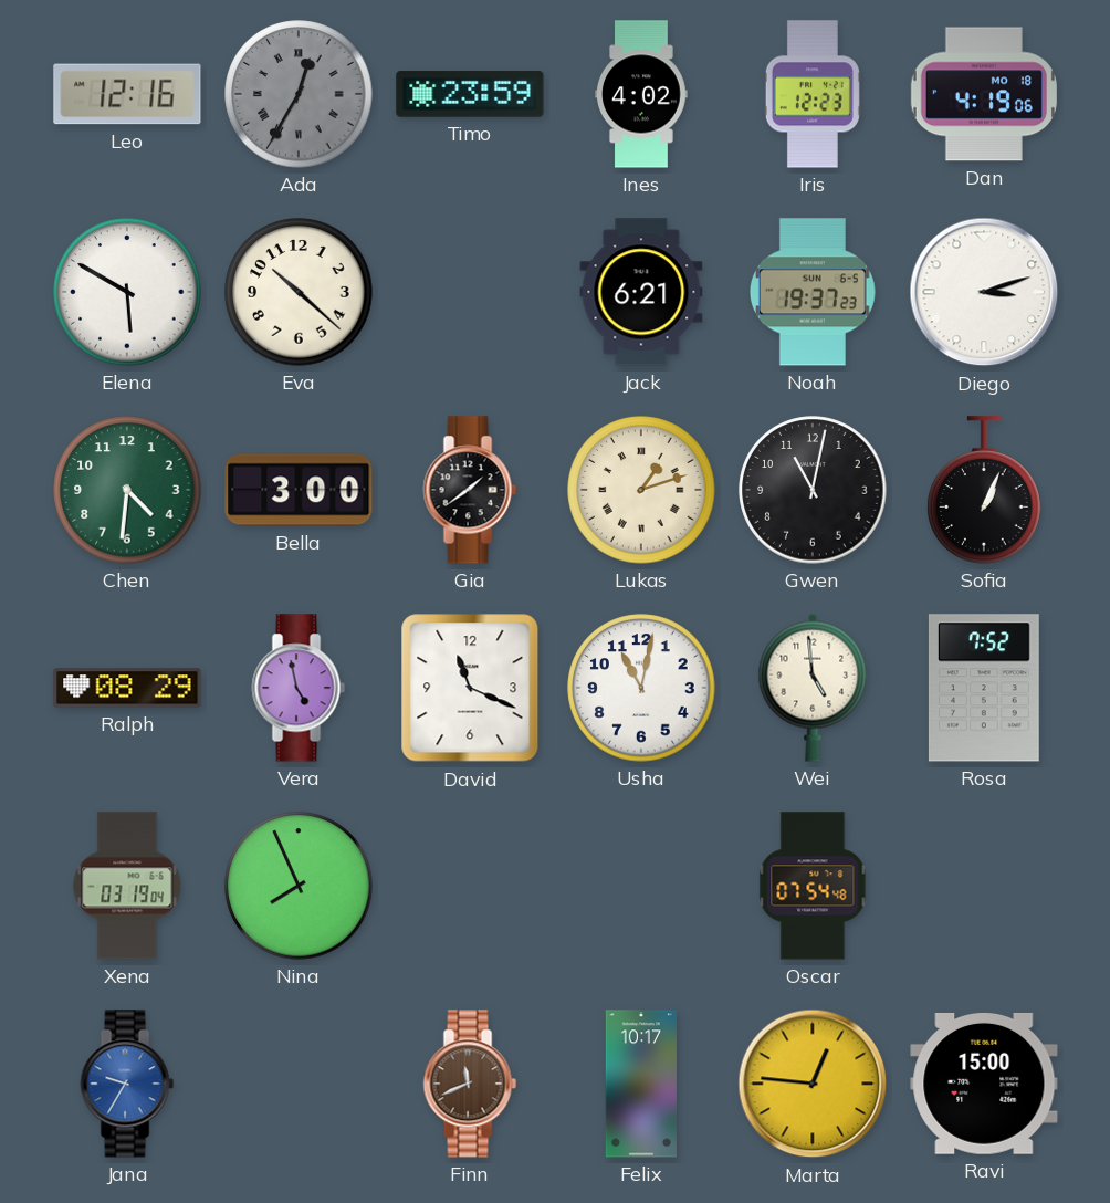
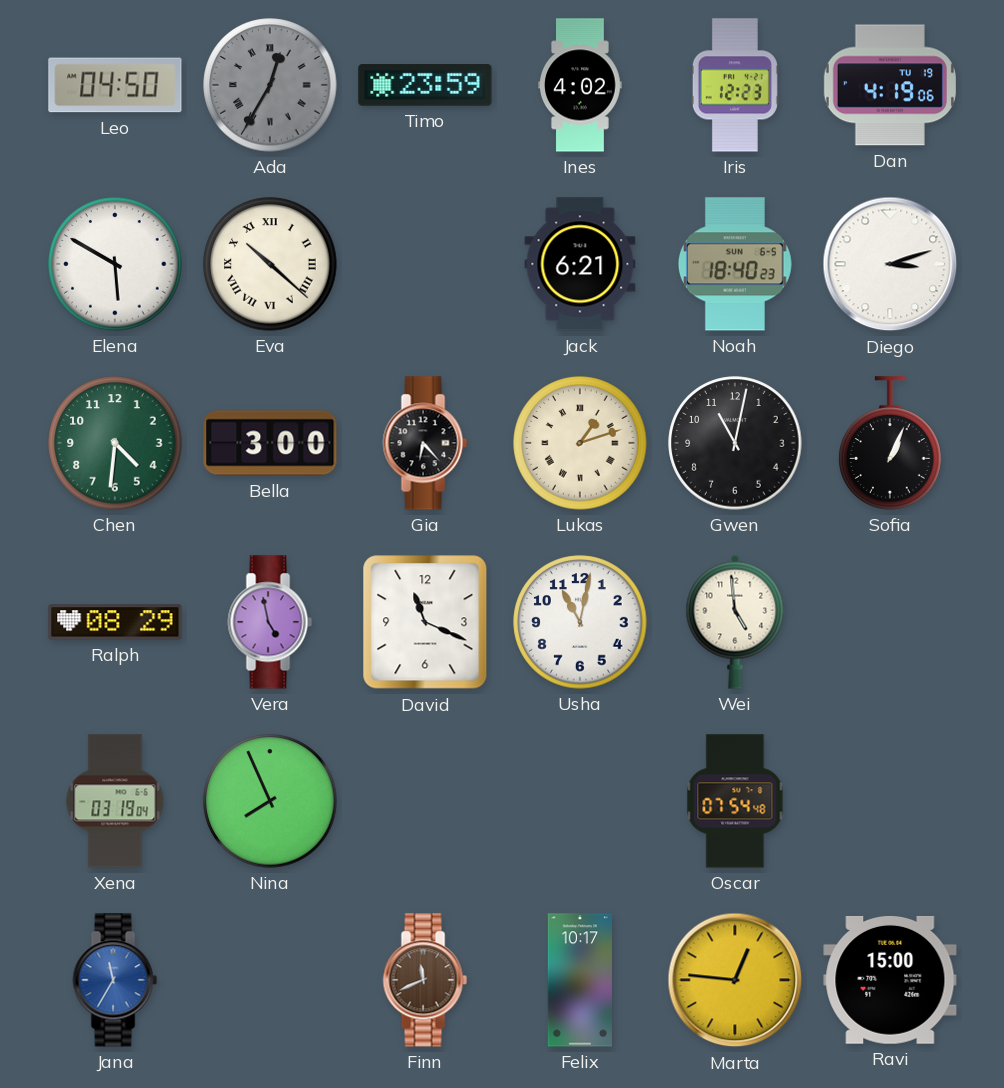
Leo: 12:16 -> 04:50
Dan date: MO 18 -> TU 19
Eva numerals: Arabic -> Roman
Noah: 19:37 -> 18:40
Gia: 1:39 -> 6:23
Rosa: 7:52 -> none
Jana: 9:35 -> 11:35
